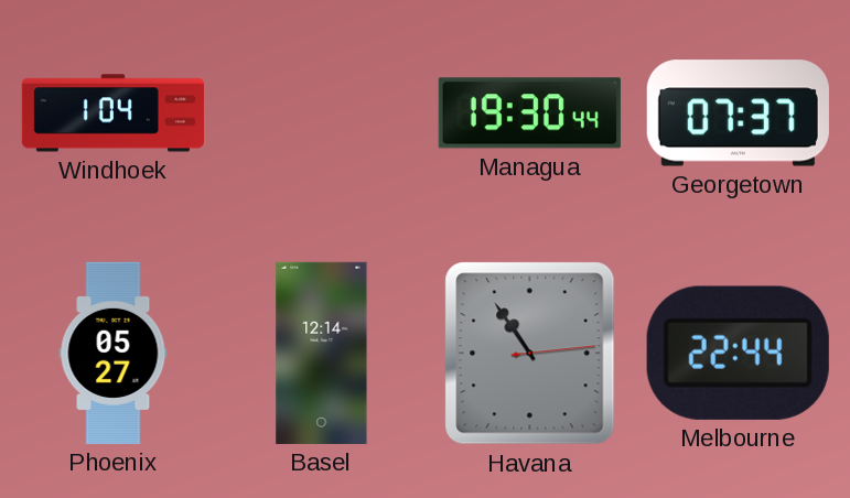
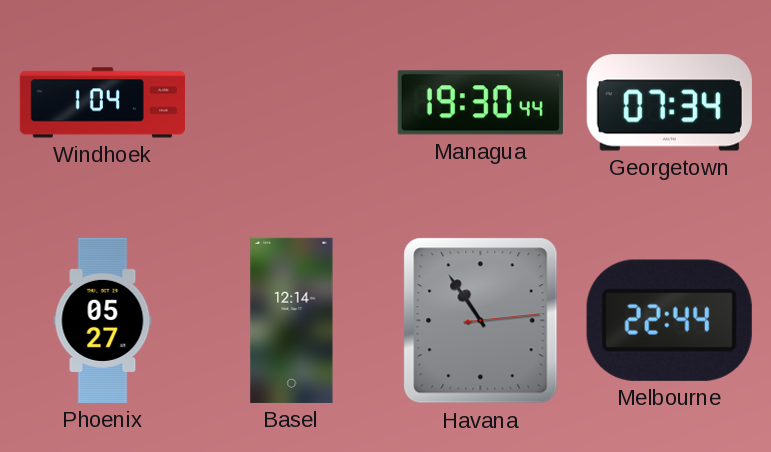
Georgetown: 07:37 -> 07:34
